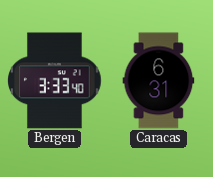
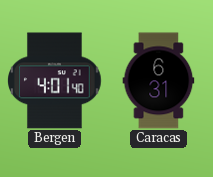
Bergen: 3:33 -> 4:01
